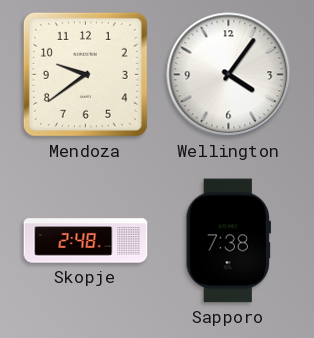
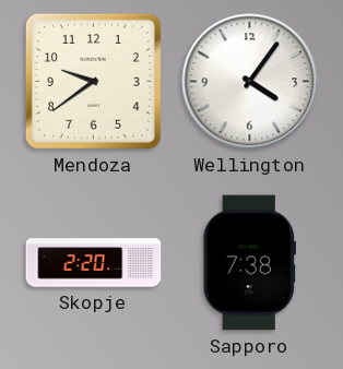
Skopje: 2:48 -> 2:20
